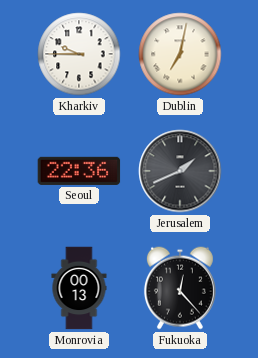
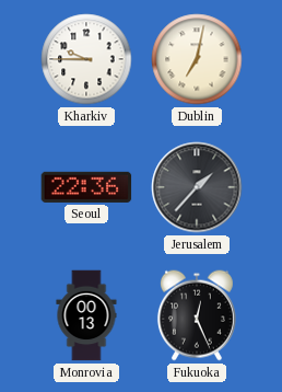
Jerusalem: 1:41 -> 1:37
Fukuoka: 12:23 -> 12:26
